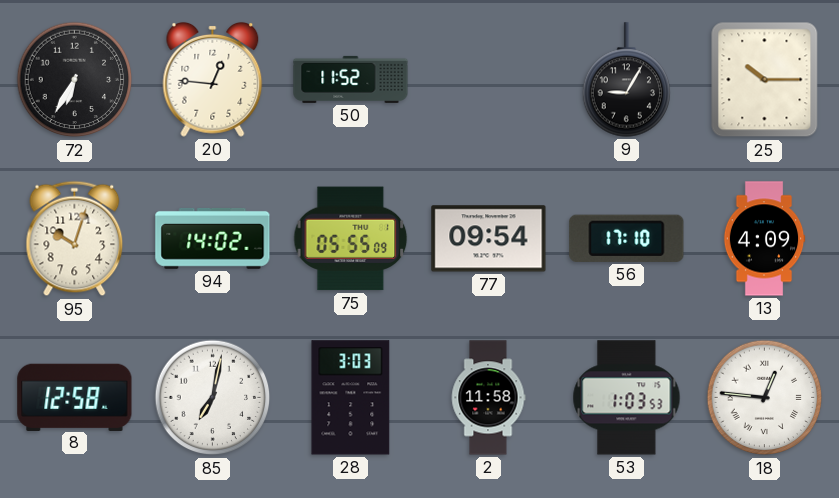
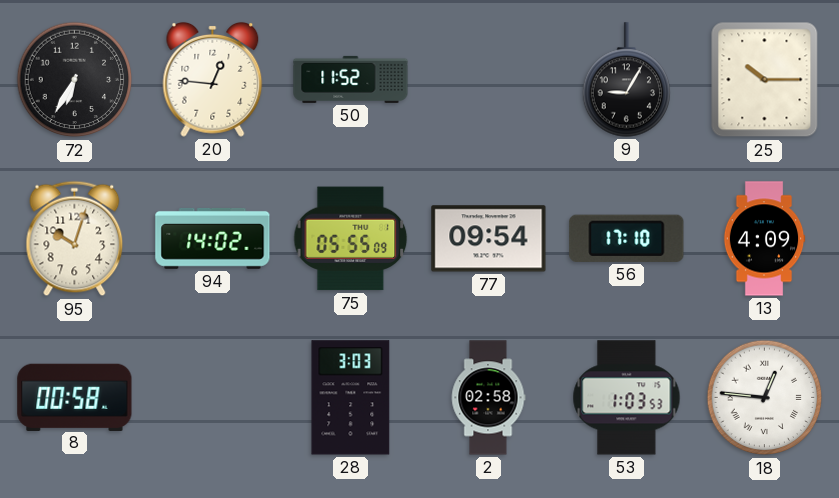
8: 12:58 -> 00:58
85: 7:02 -> none
2: 11:58 -> 02:58
